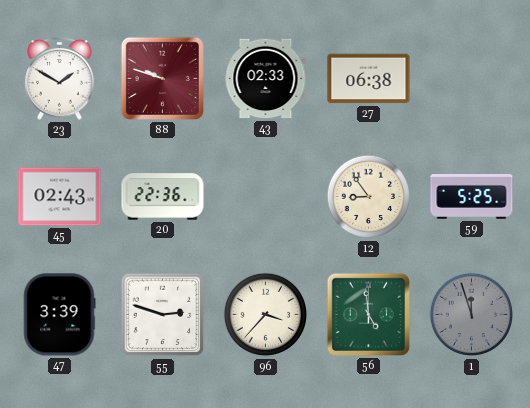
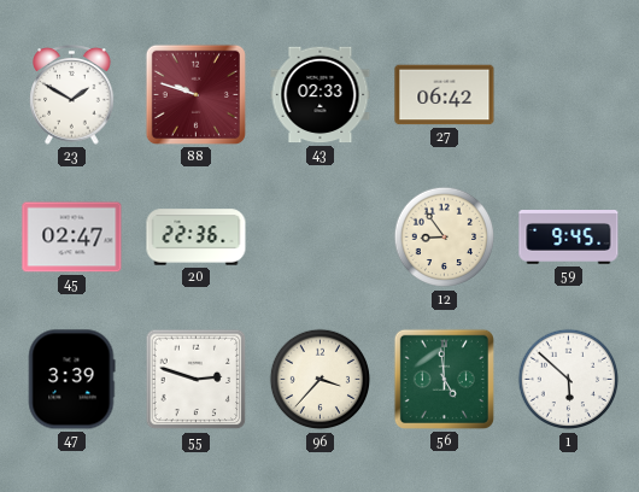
27: 06:38 -> 06:42
45: 02:43 -> 02:47
59: 5:25 -> 9:45
1: 11:57 -> 5:52
1 dial: grey -> white
